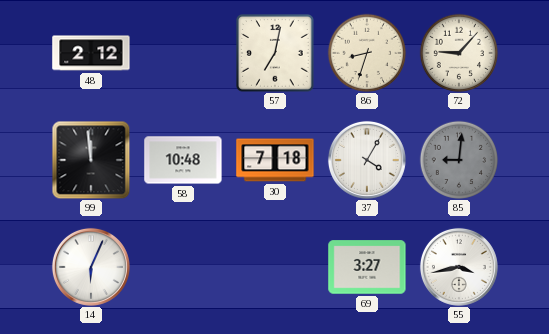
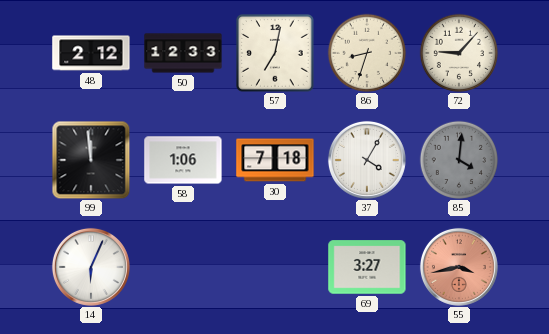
50: none -> 12:33
58: 10:48 -> 1:06
85: 9:01 -> 4:01
55 dial: white -> salmon
